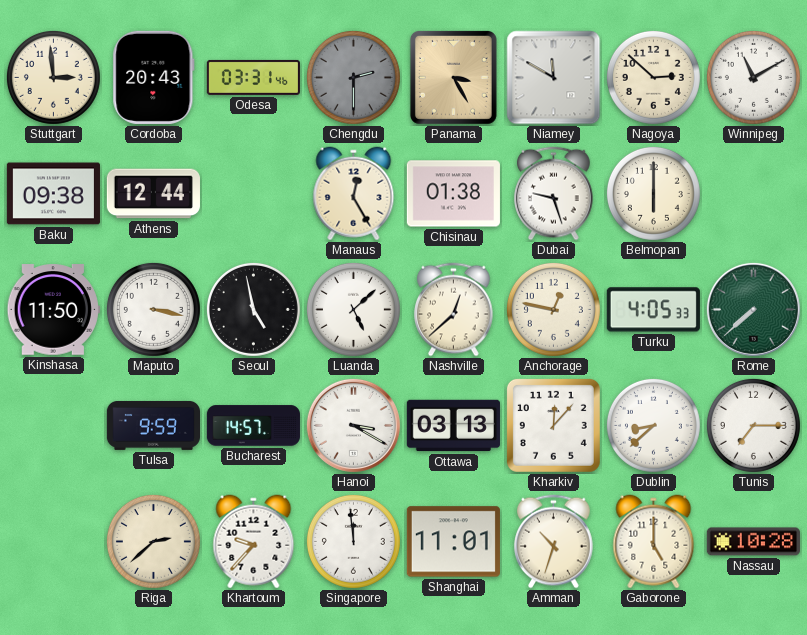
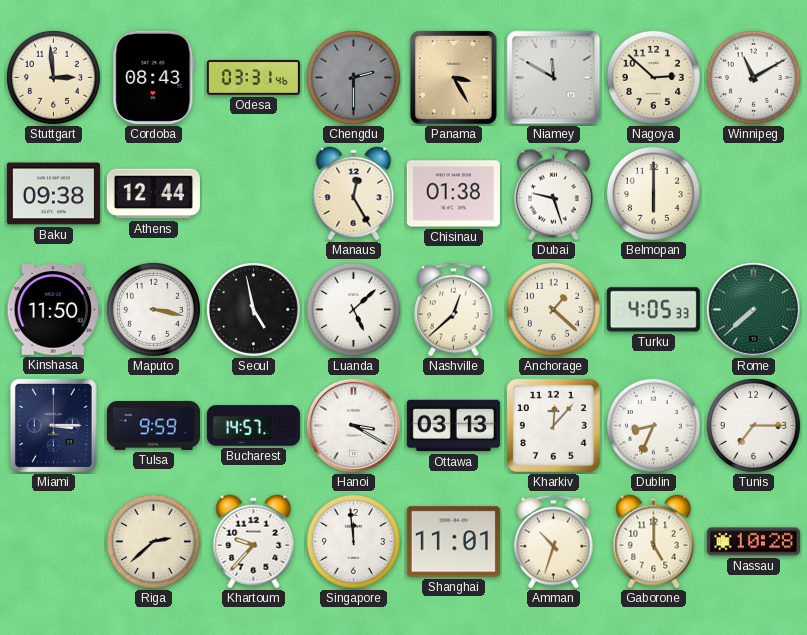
Cordoba: 20:43 -> 08:43
Anchorage: 12:47 -> 1:22
Miami: none -> 3:15
Dublin: 8:38 -> 8:34
